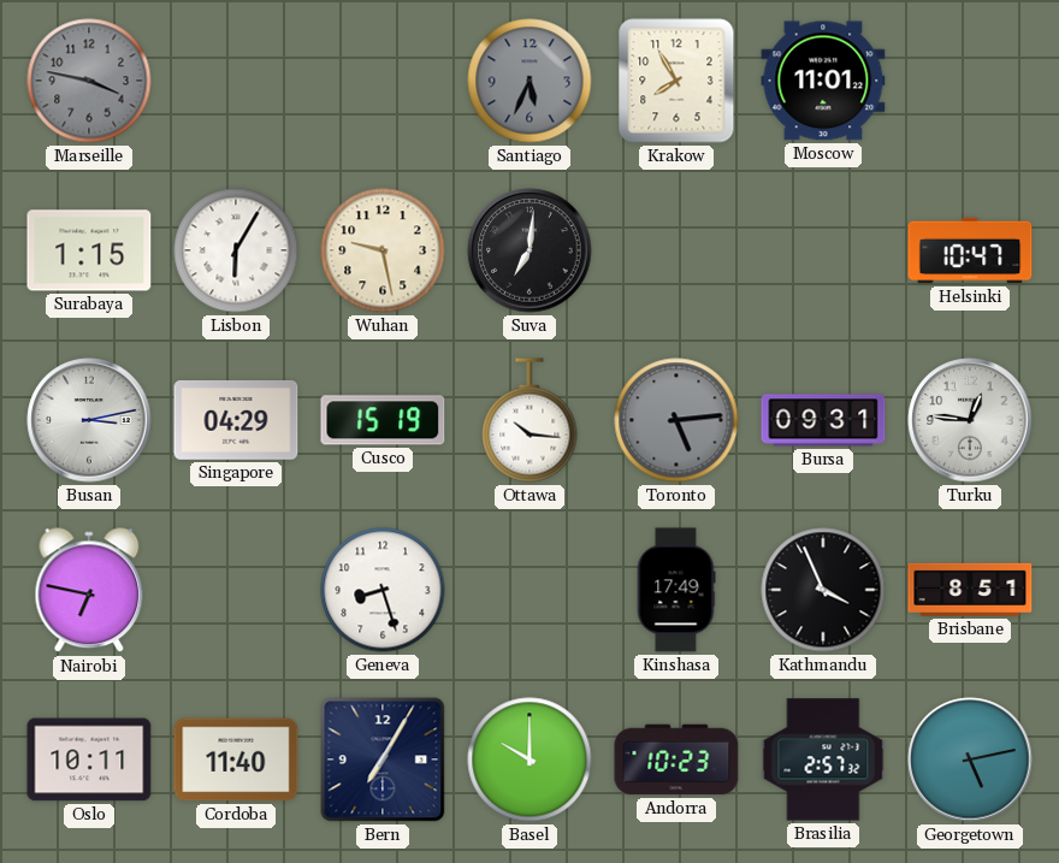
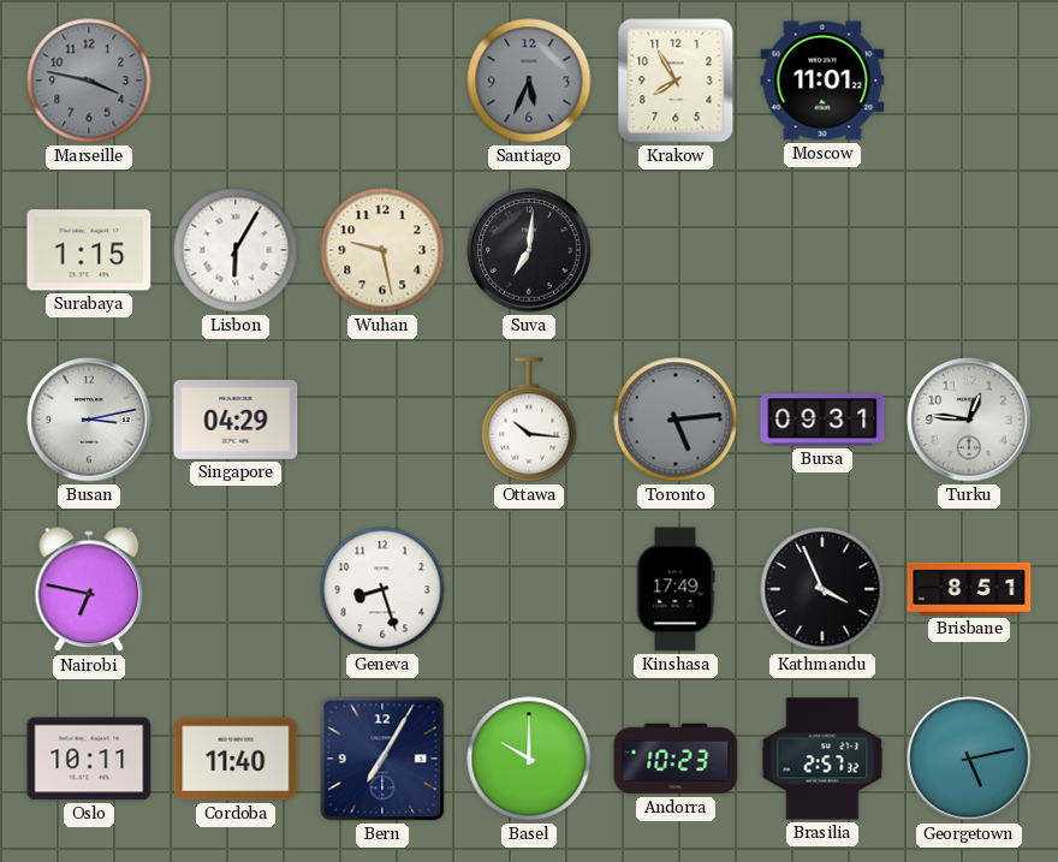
Helsinki: 10:47 -> none
Cusco: 15:19 -> none
